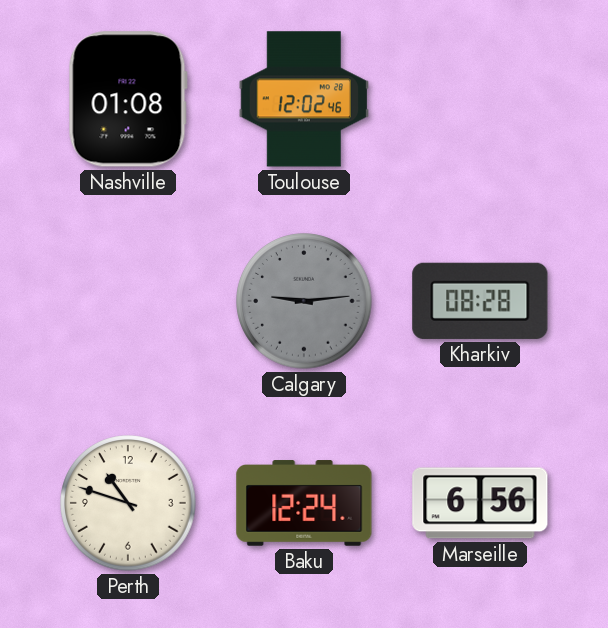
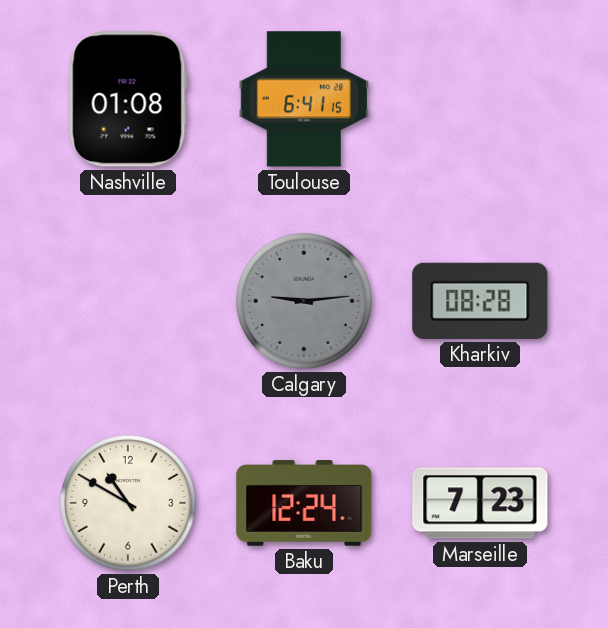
Toulouse: 12:02 -> 6:41
Perth: 10:48 -> 10:50
Marseille: 6:56 -> 7:23
